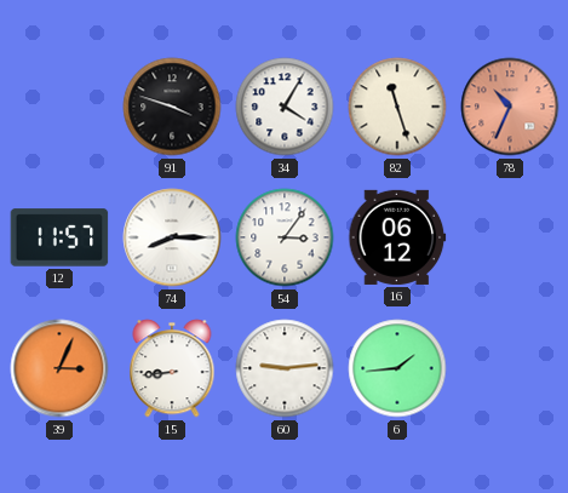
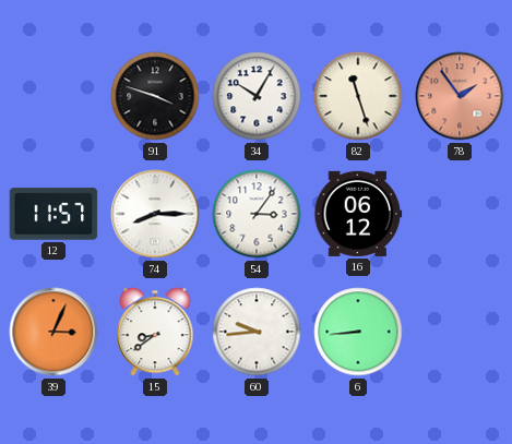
34: 4:05 -> 10:05
78: 10:34 -> 1:54
15: 8:44 -> 8:39
60: 9:14 -> 9:44
6: 1:44 -> 8:44
